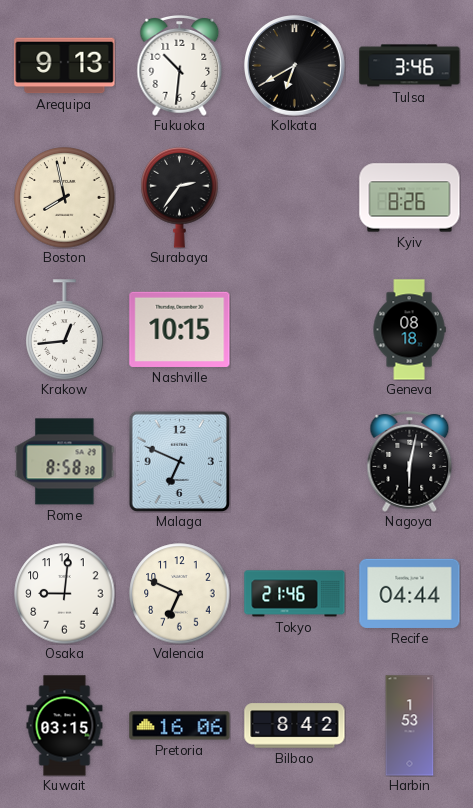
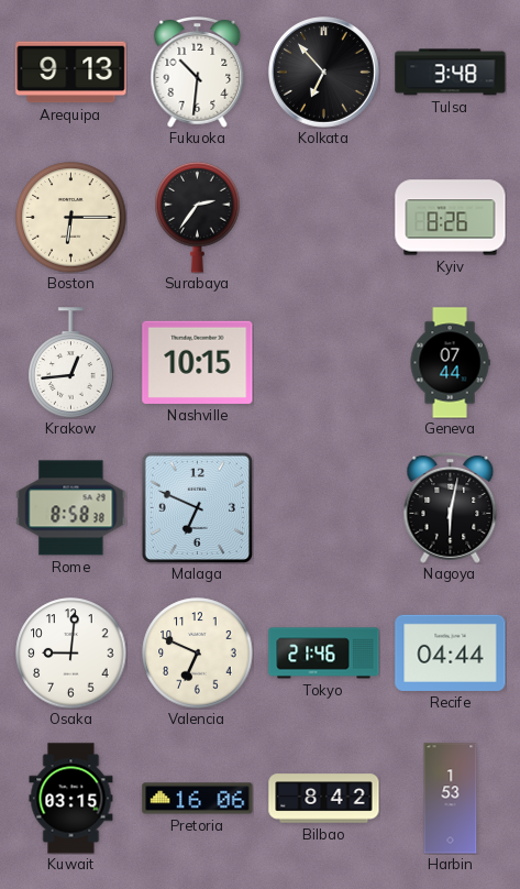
Kolkata: 6:40 -> 6:53
Tulsa: 3:46 -> 3:48
Boston: 7:58 -> 6:15
Geneva: 08:18 -> 07:44
